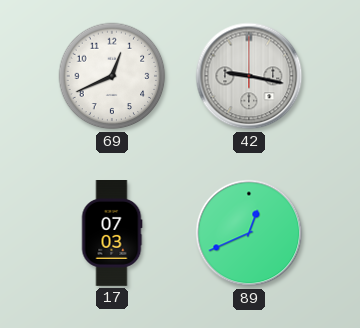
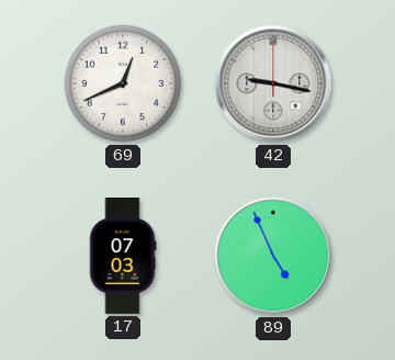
89: 12:41 -> 4:56
